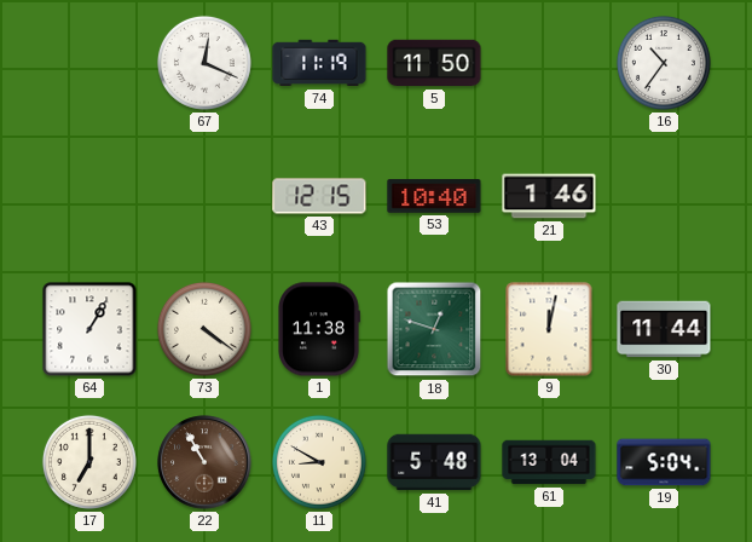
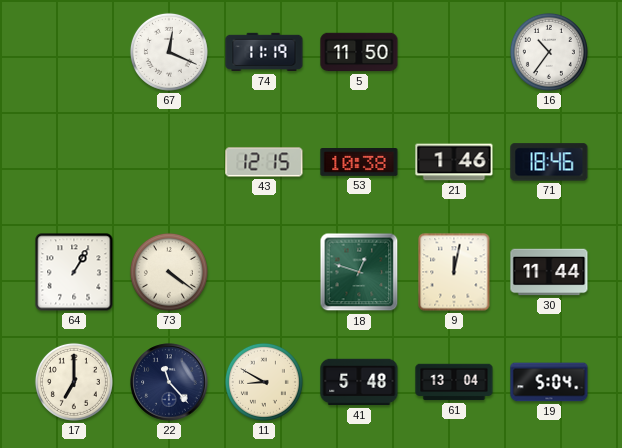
53: 10:40 -> 10:38
71: none -> 18:46
1: 11:38 -> none
22: 10:55 -> 11:23
22 dial: brown -> navy
